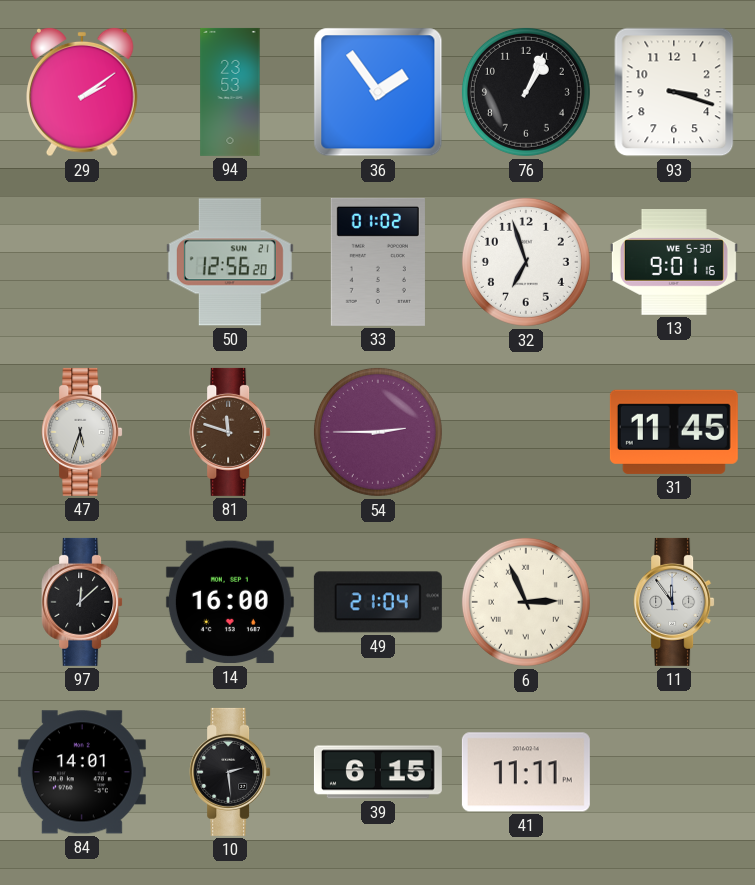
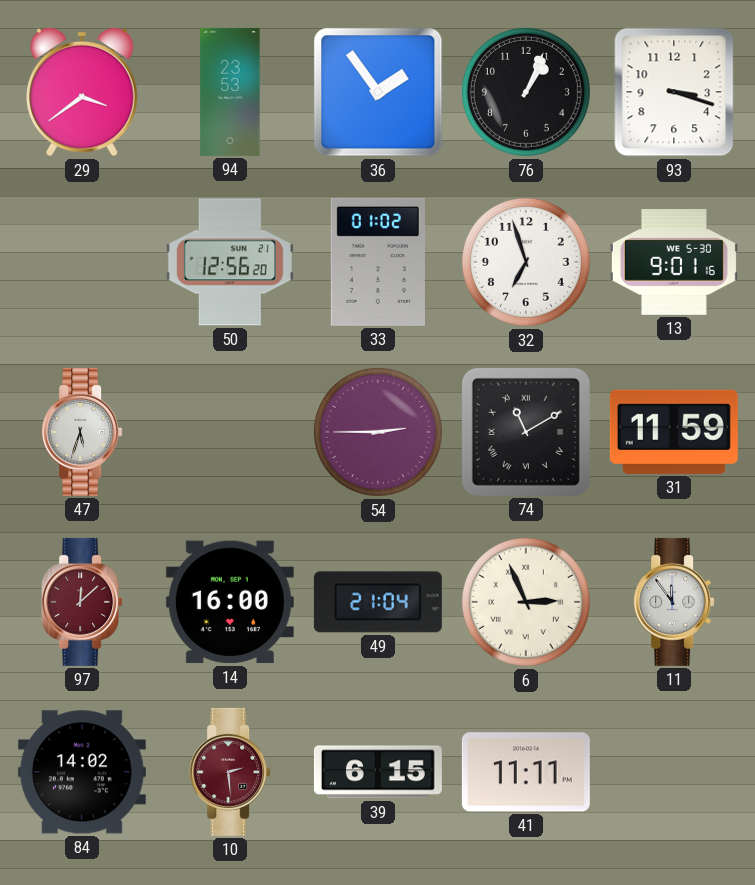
29: 2:09 -> 3:39
81: 11:48 -> none
74: none -> 11:10
31: 11:45 -> 11:59
97 dial: black -> burgundy
84: 14:01 -> 14:02
10 dial: black -> burgundy
